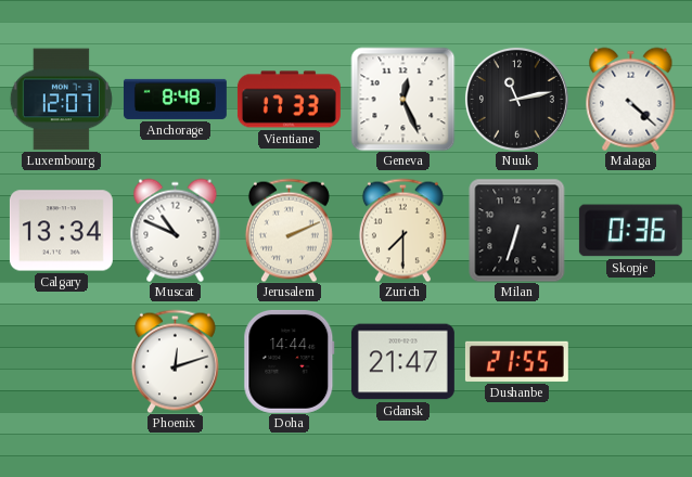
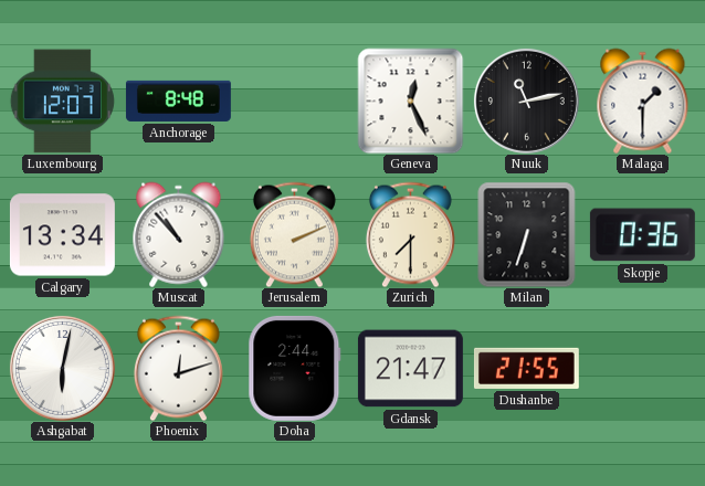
Vientiane: 17:33 -> none
Malaga: 4:22 -> 1:30
Muscat: 10:49 -> 10:53
Ashgabat: none -> 6:02
Doha: 14:44 -> 2:44
